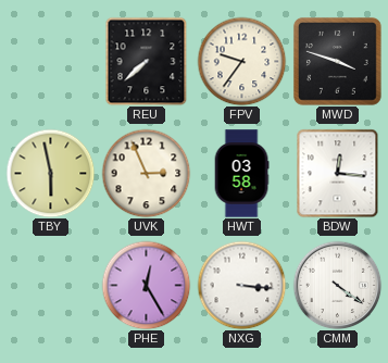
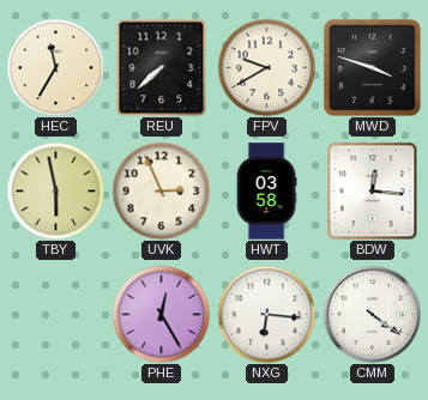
HEC: none -> 11:35
FPV: 9:36 -> 9:40
NXG: 3:16 -> 6:16
